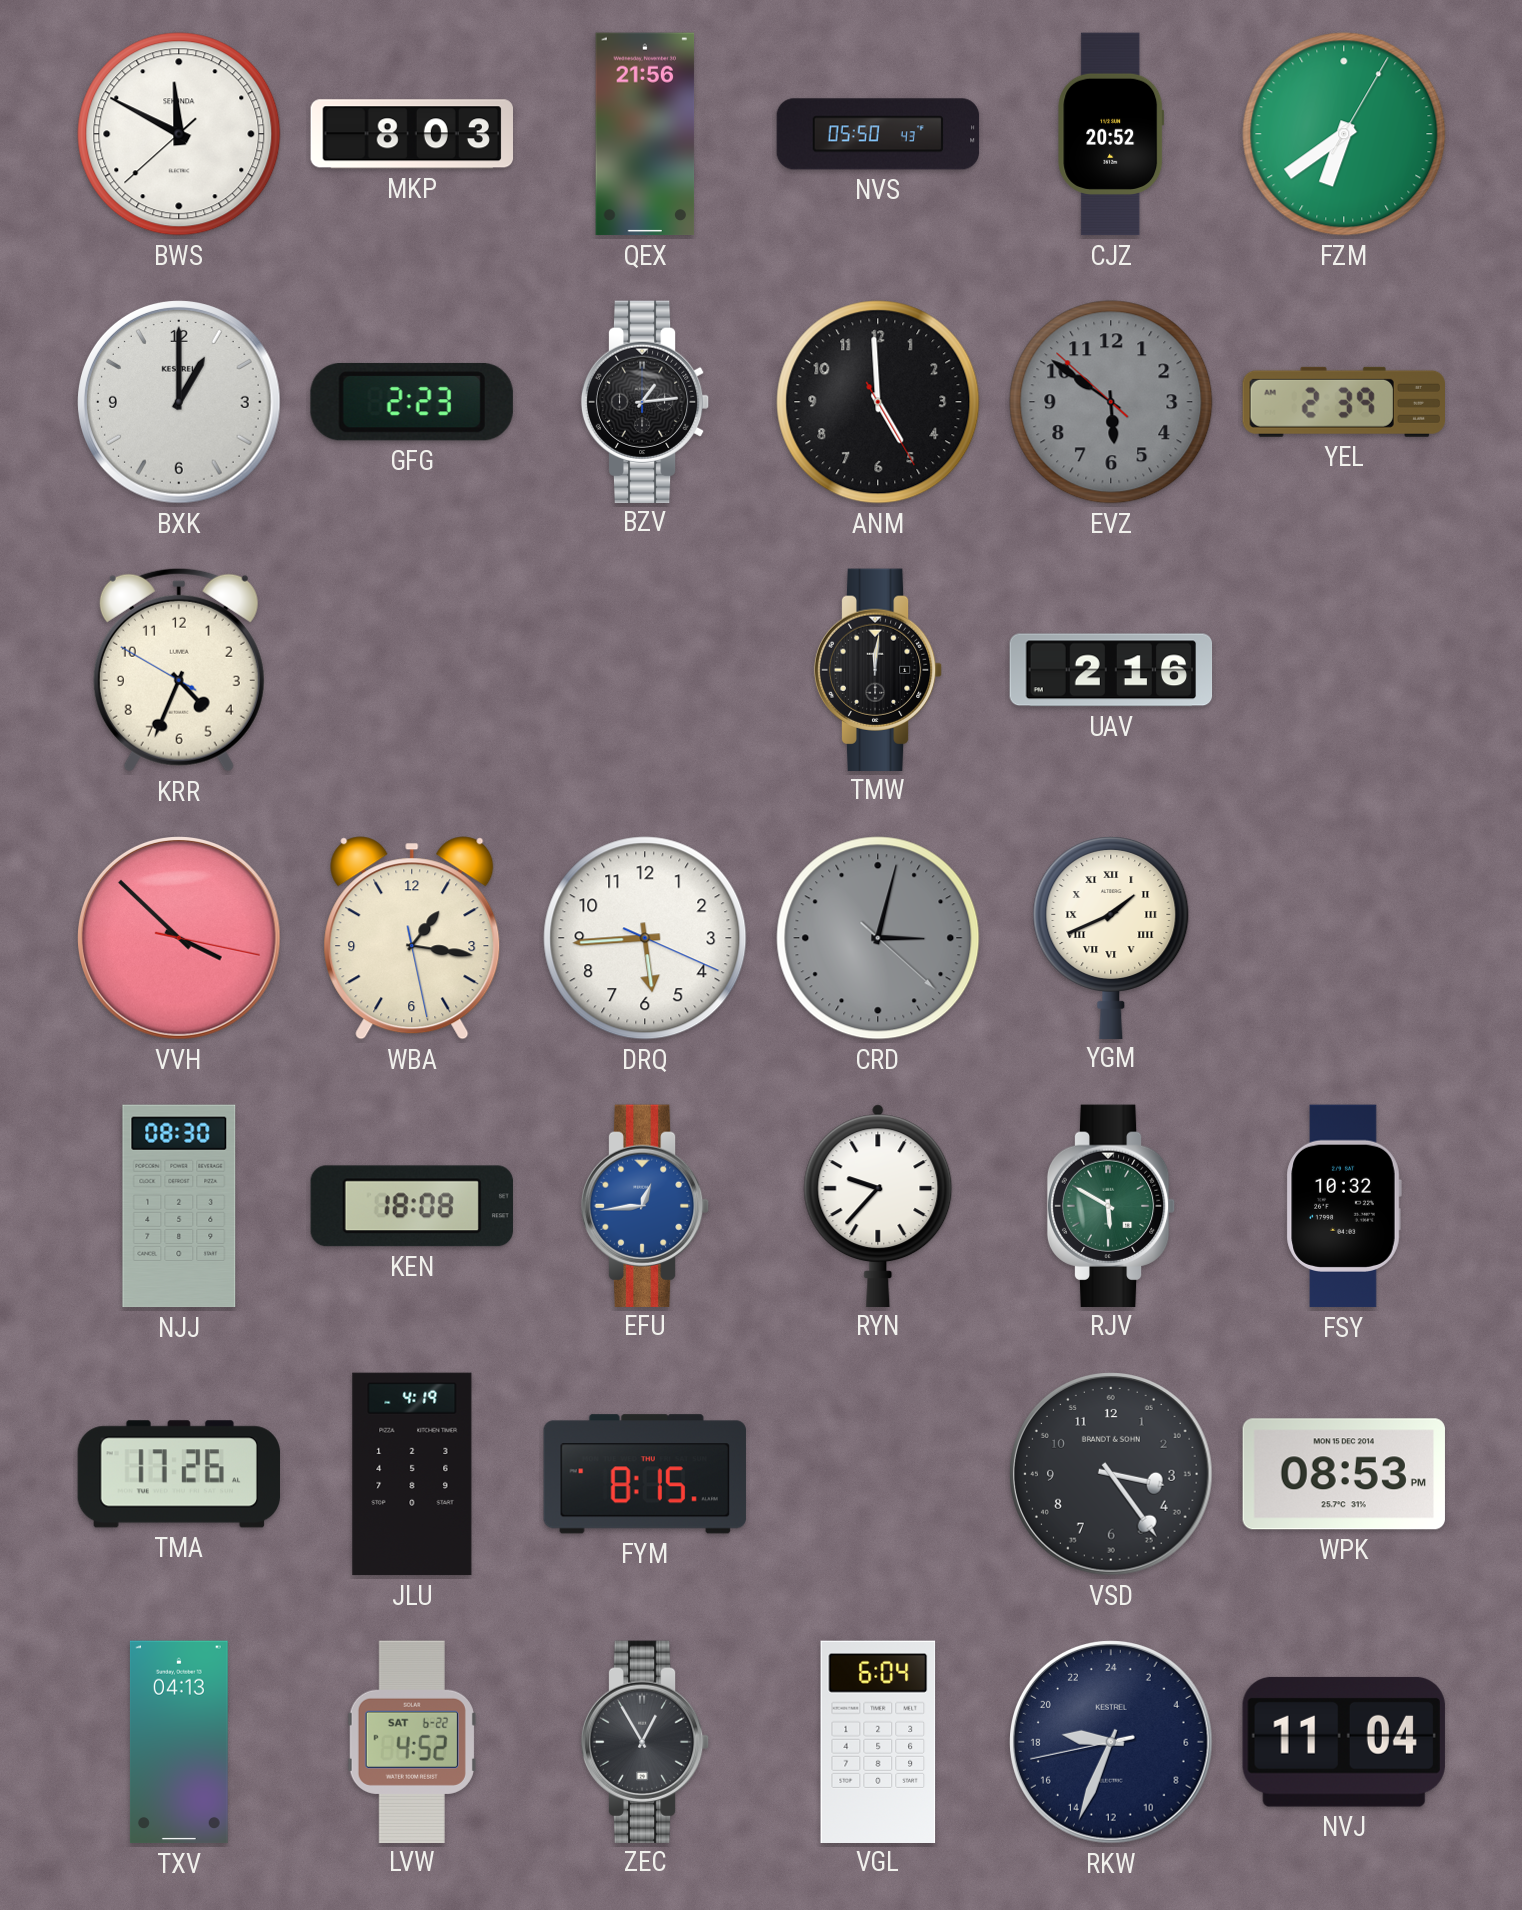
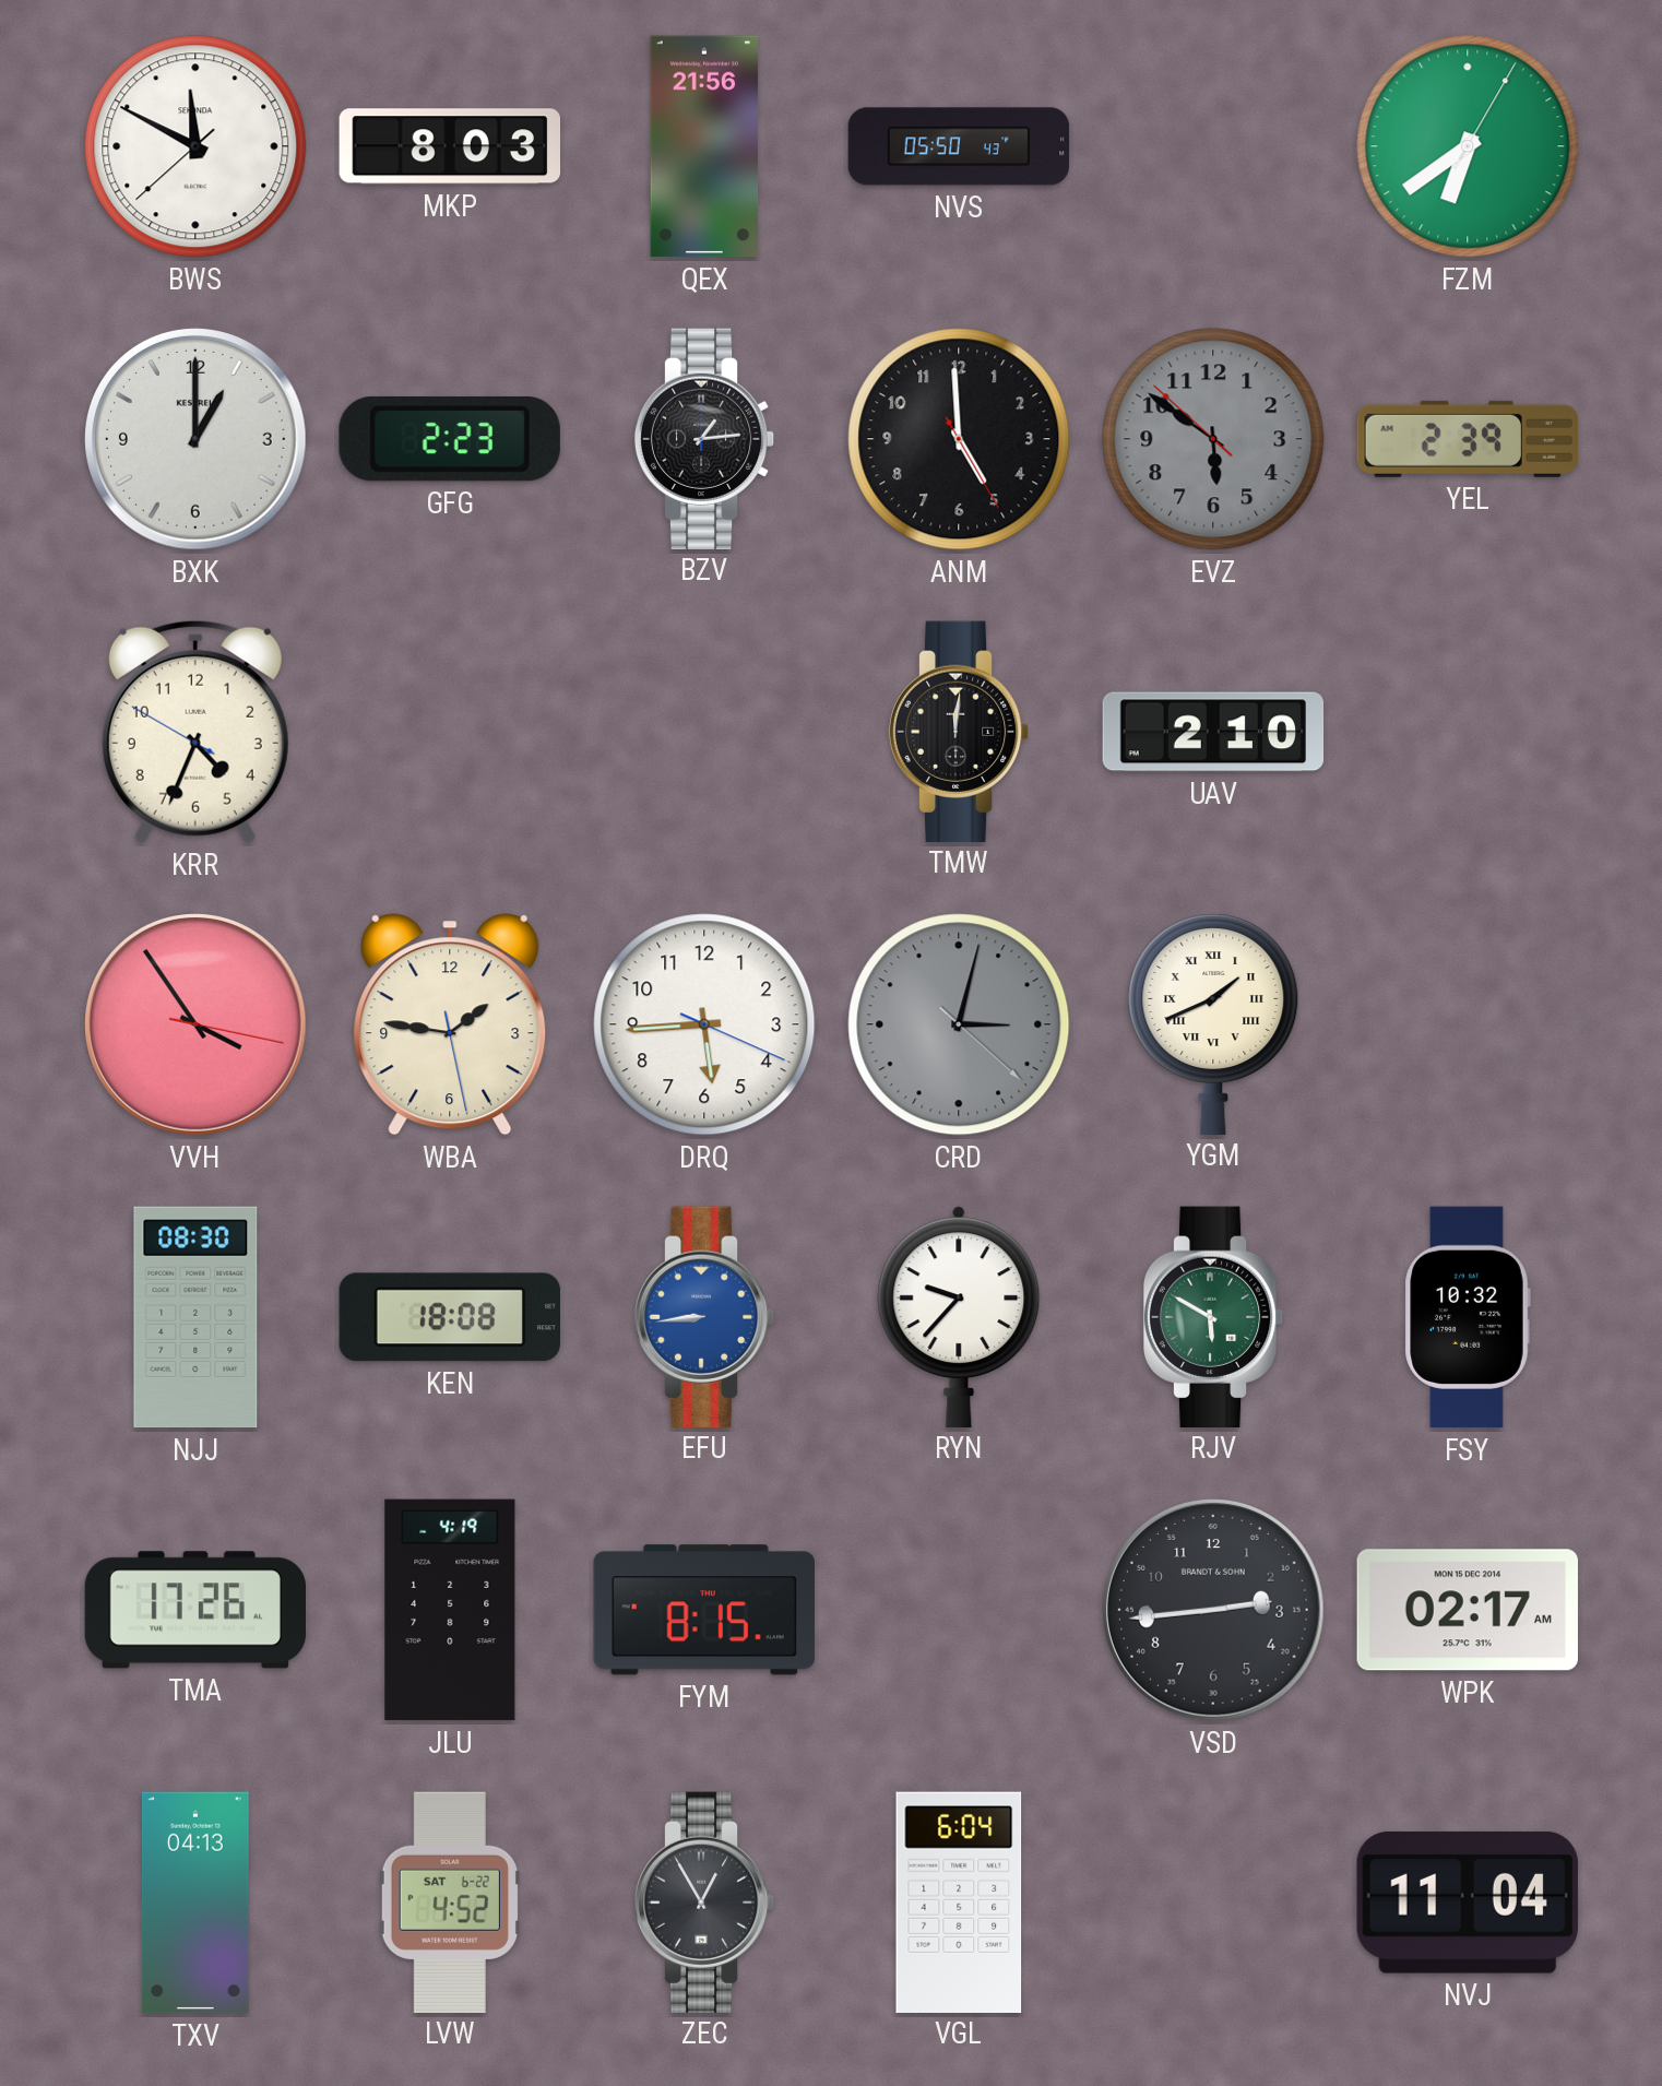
CJZ: 20:52 -> none
UAV: 2:16 -> 2:10
VVH: 3:52 -> 3:54
WBA: 1:16 -> 1:46
EFU: 12:44 -> 8:44
VSD: 3:24 -> 2:44
WPK: 08:53 -> 02:17
RKW: 18:33 -> none
